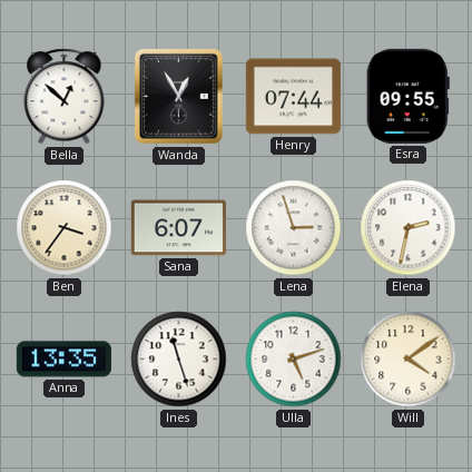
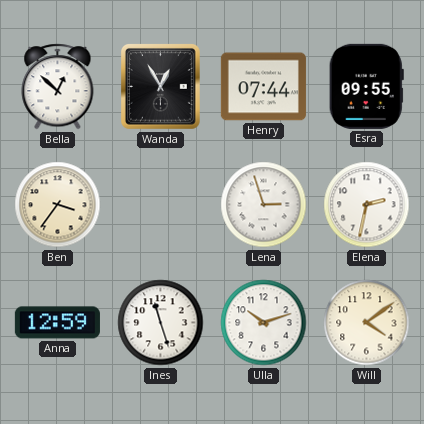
Sana: 6:07 -> none
Anna: 13:35 -> 12:59
Ulla: 5:12 -> 10:12
